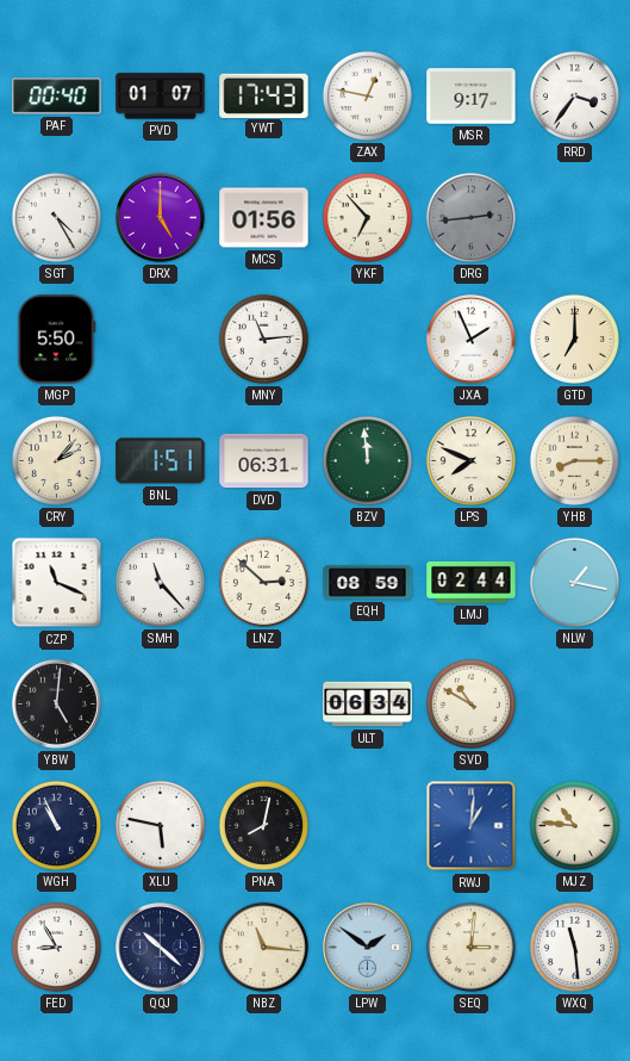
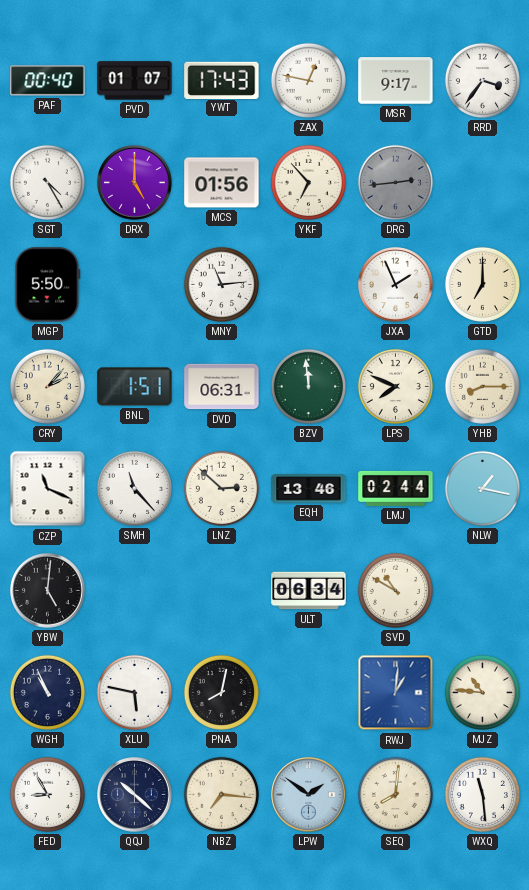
EQH: 08:59 -> 13:46
NBZ: 11:16 -> 7:16
SEQ: 3:01 -> 8:01
